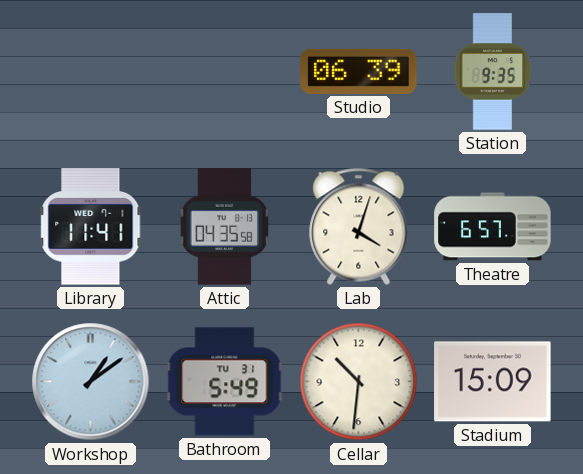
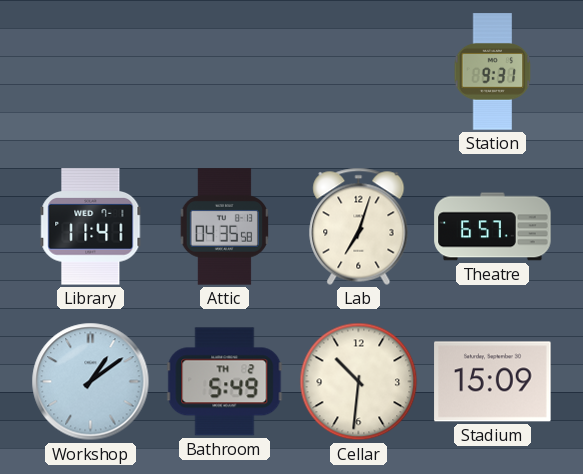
Studio: 06:39 -> none
Station: 9:35 -> 9:31
Lab: 4:03 -> 7:03
Bathroom date: TU 31 -> TH 2
